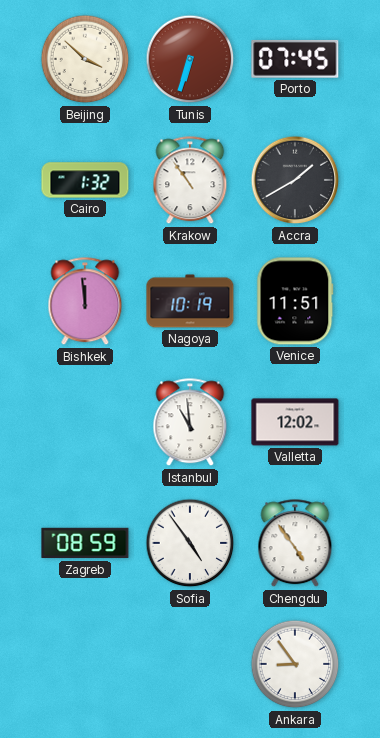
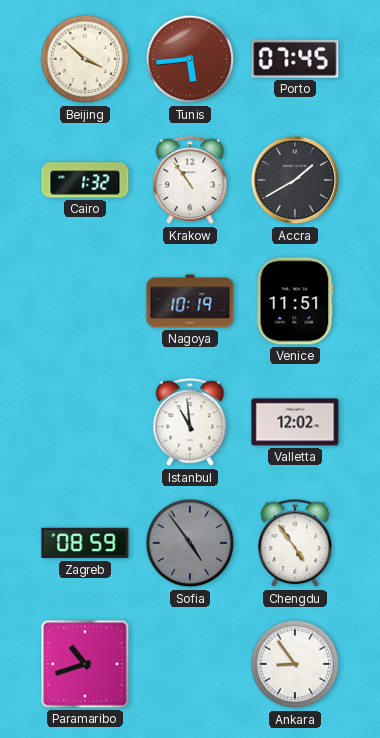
Tunis: 6:33 -> 5:44
Bishkek: 11:59 -> none
Sofia dial: white -> grey
Paramaribo: none -> 10:42
